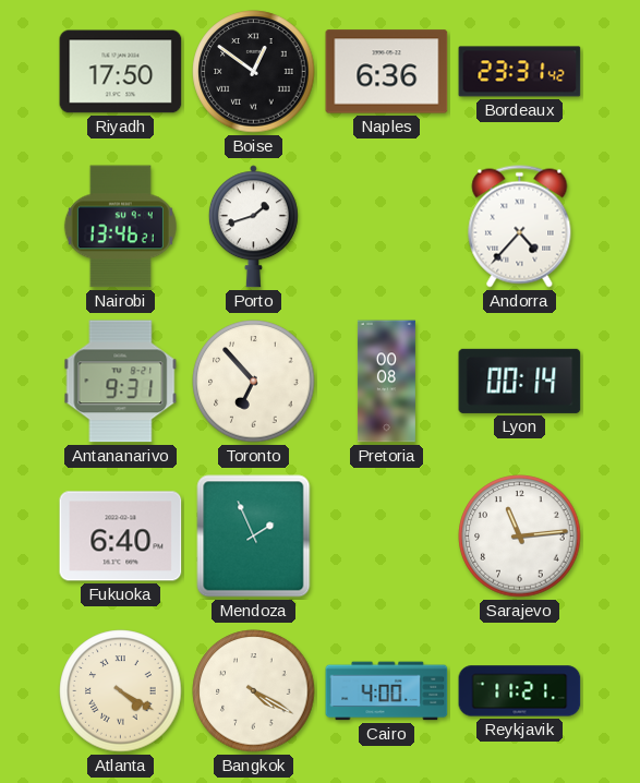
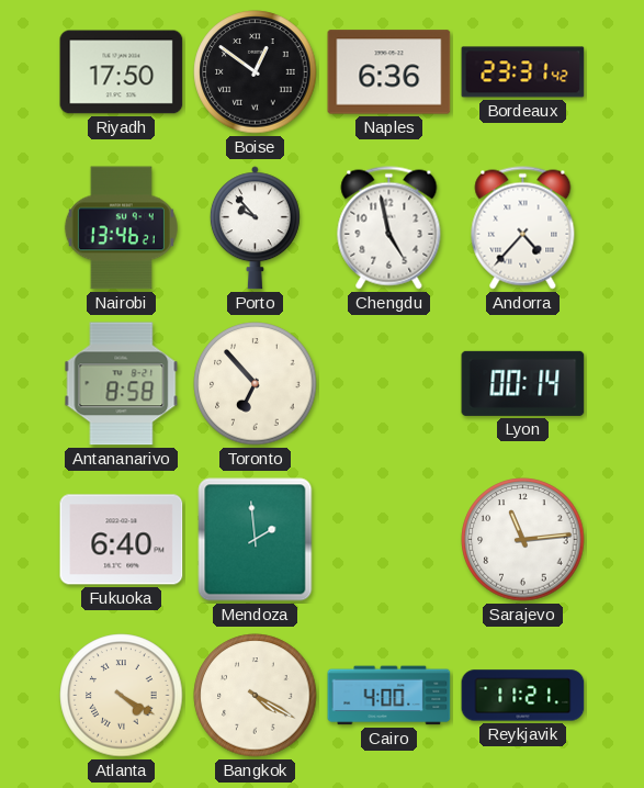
Porto: 1:42 -> 9:53
Chengdu: none -> 4:58
Antananarivo: 9:31 -> 8:58
Pretoria: 00:08 -> none
Mendoza: 1:56 -> 1:59
